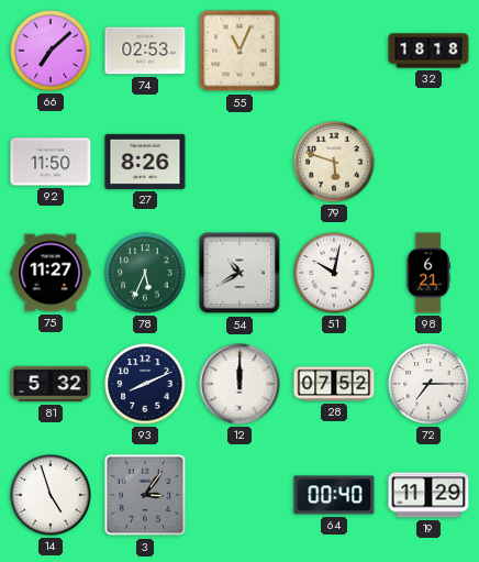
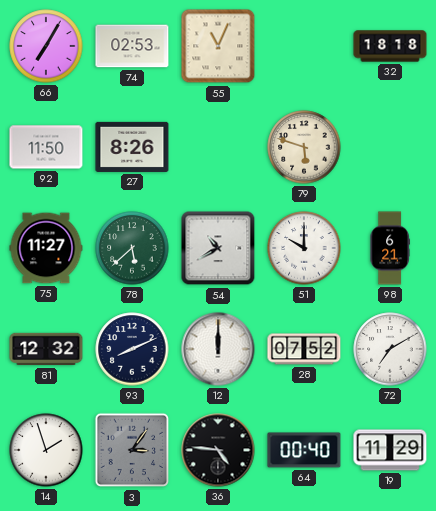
66: 7:08 -> 7:05
78: 5:34 -> 5:38
51: 10:02 -> 10:00
81: 5:32 -> 12:32
72: 7:15 -> 7:10
14: 4:57 -> 1:57
36: none -> 4:46
